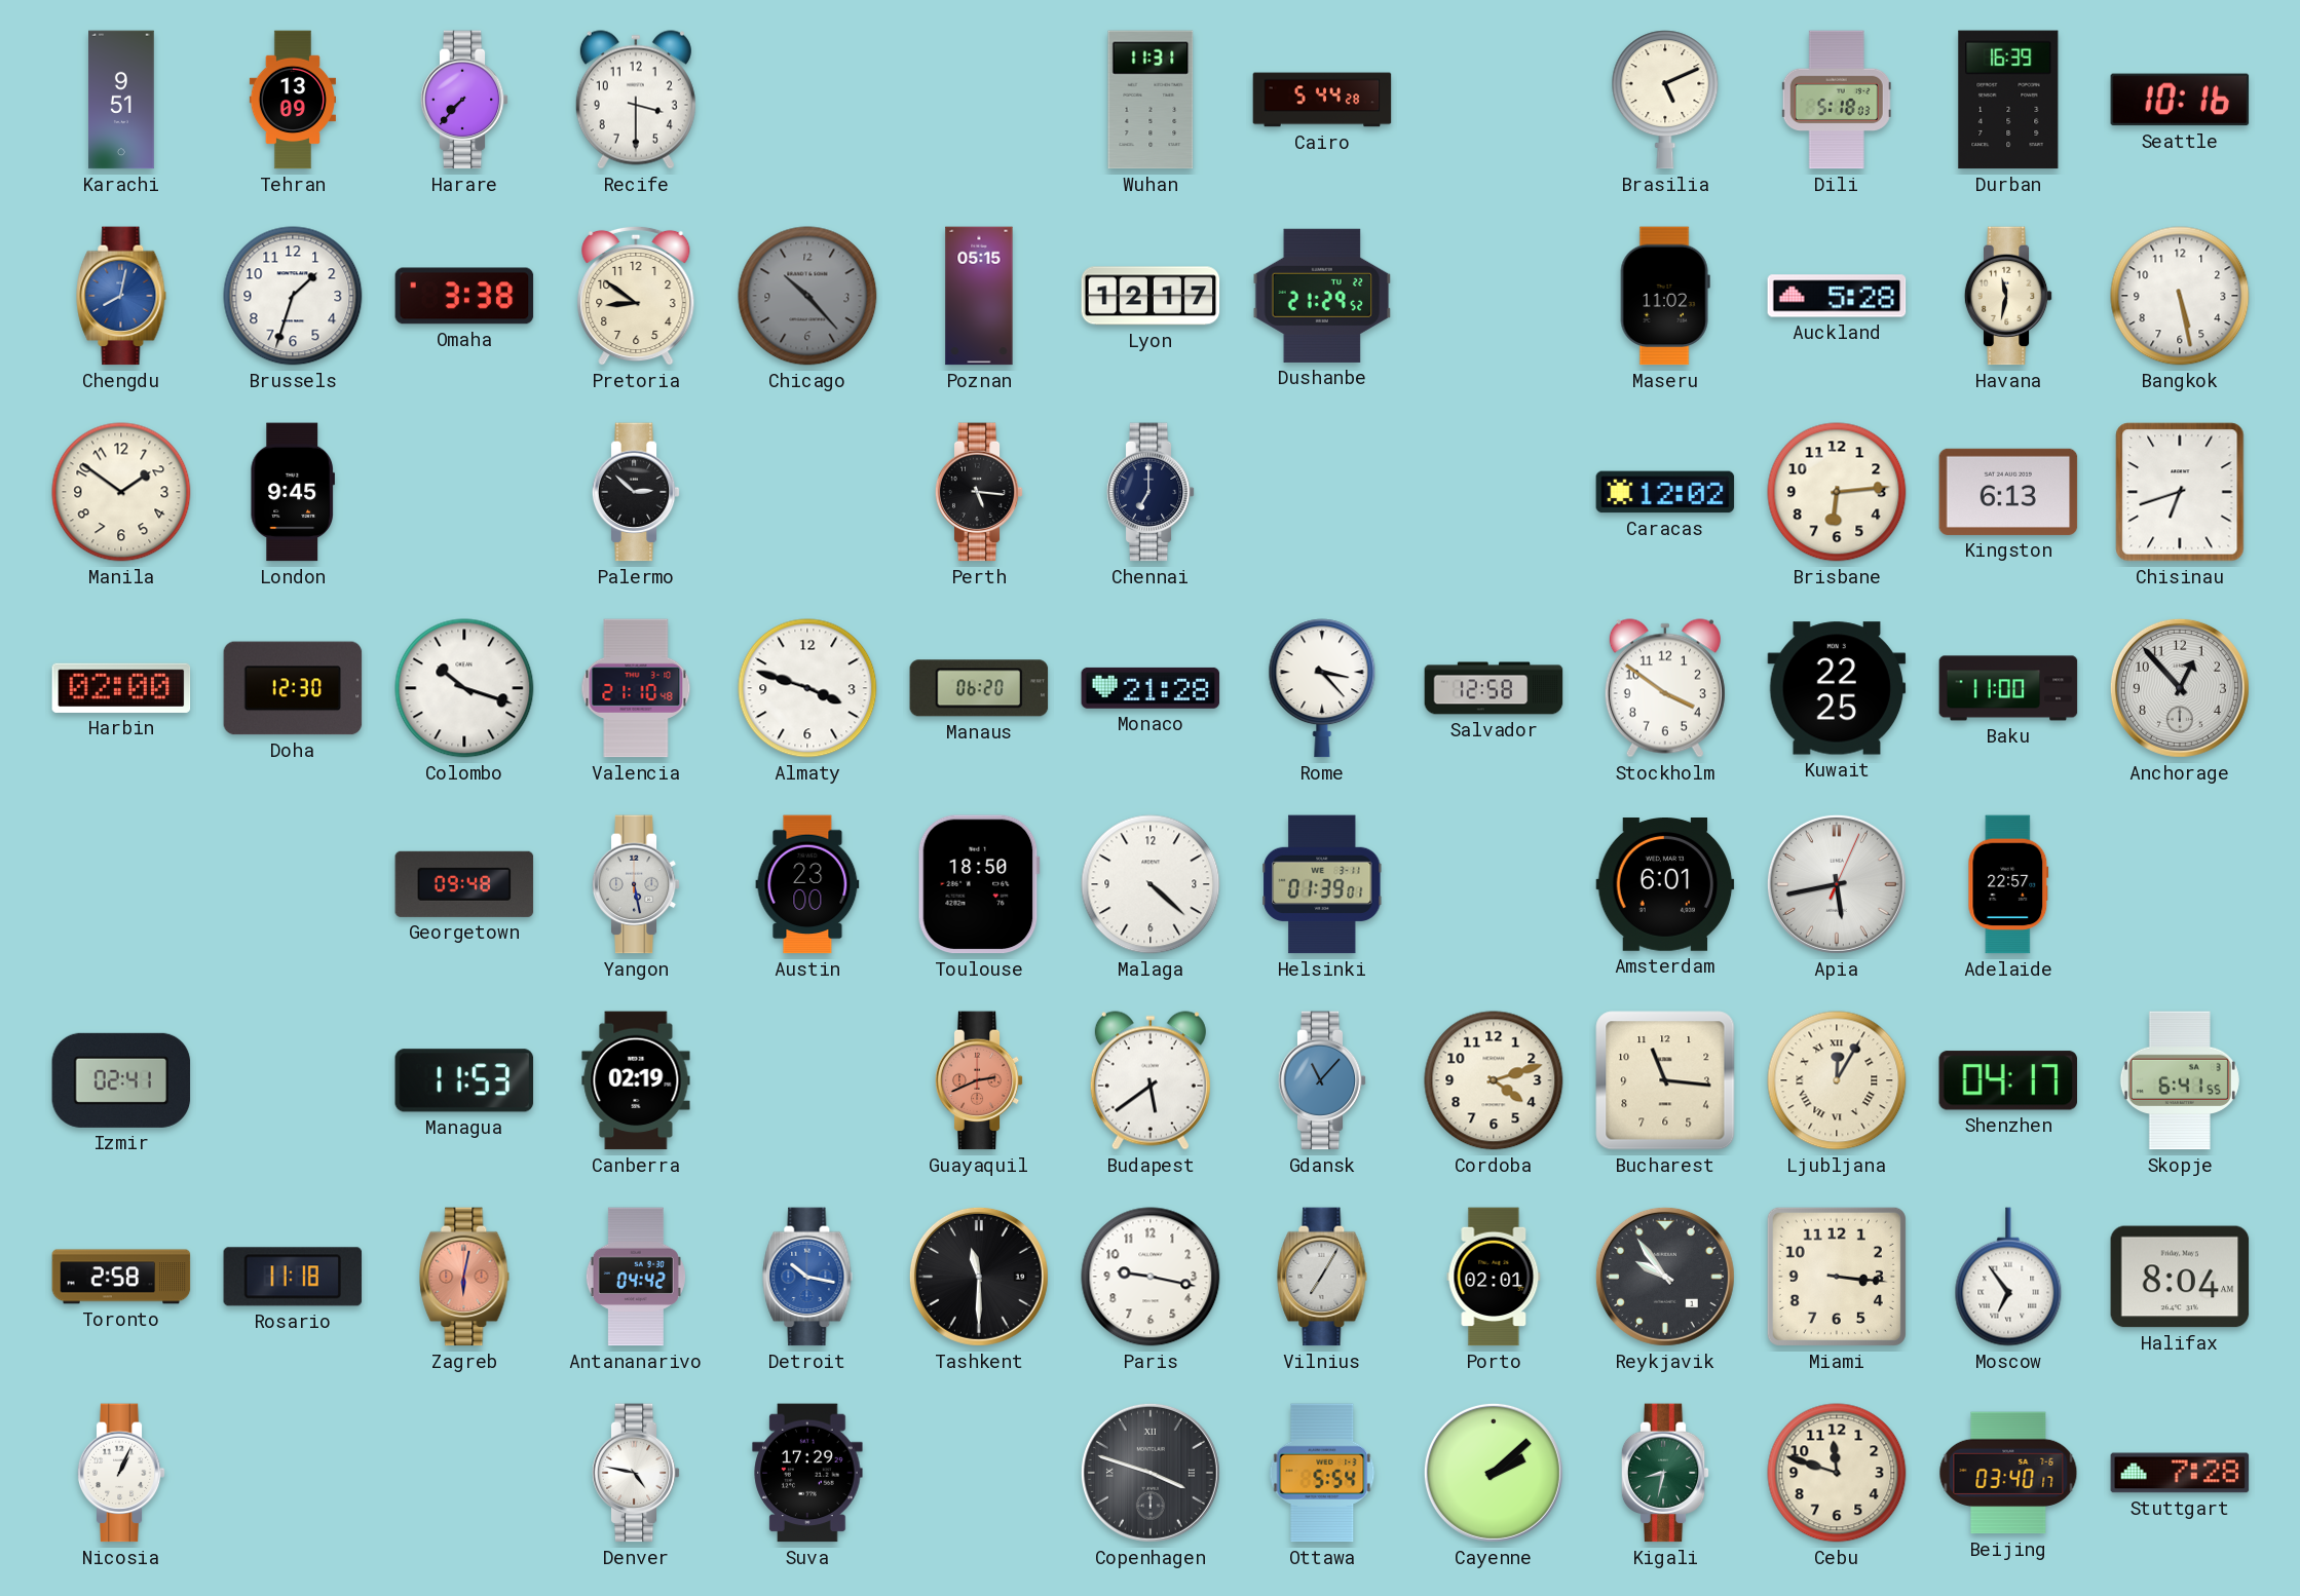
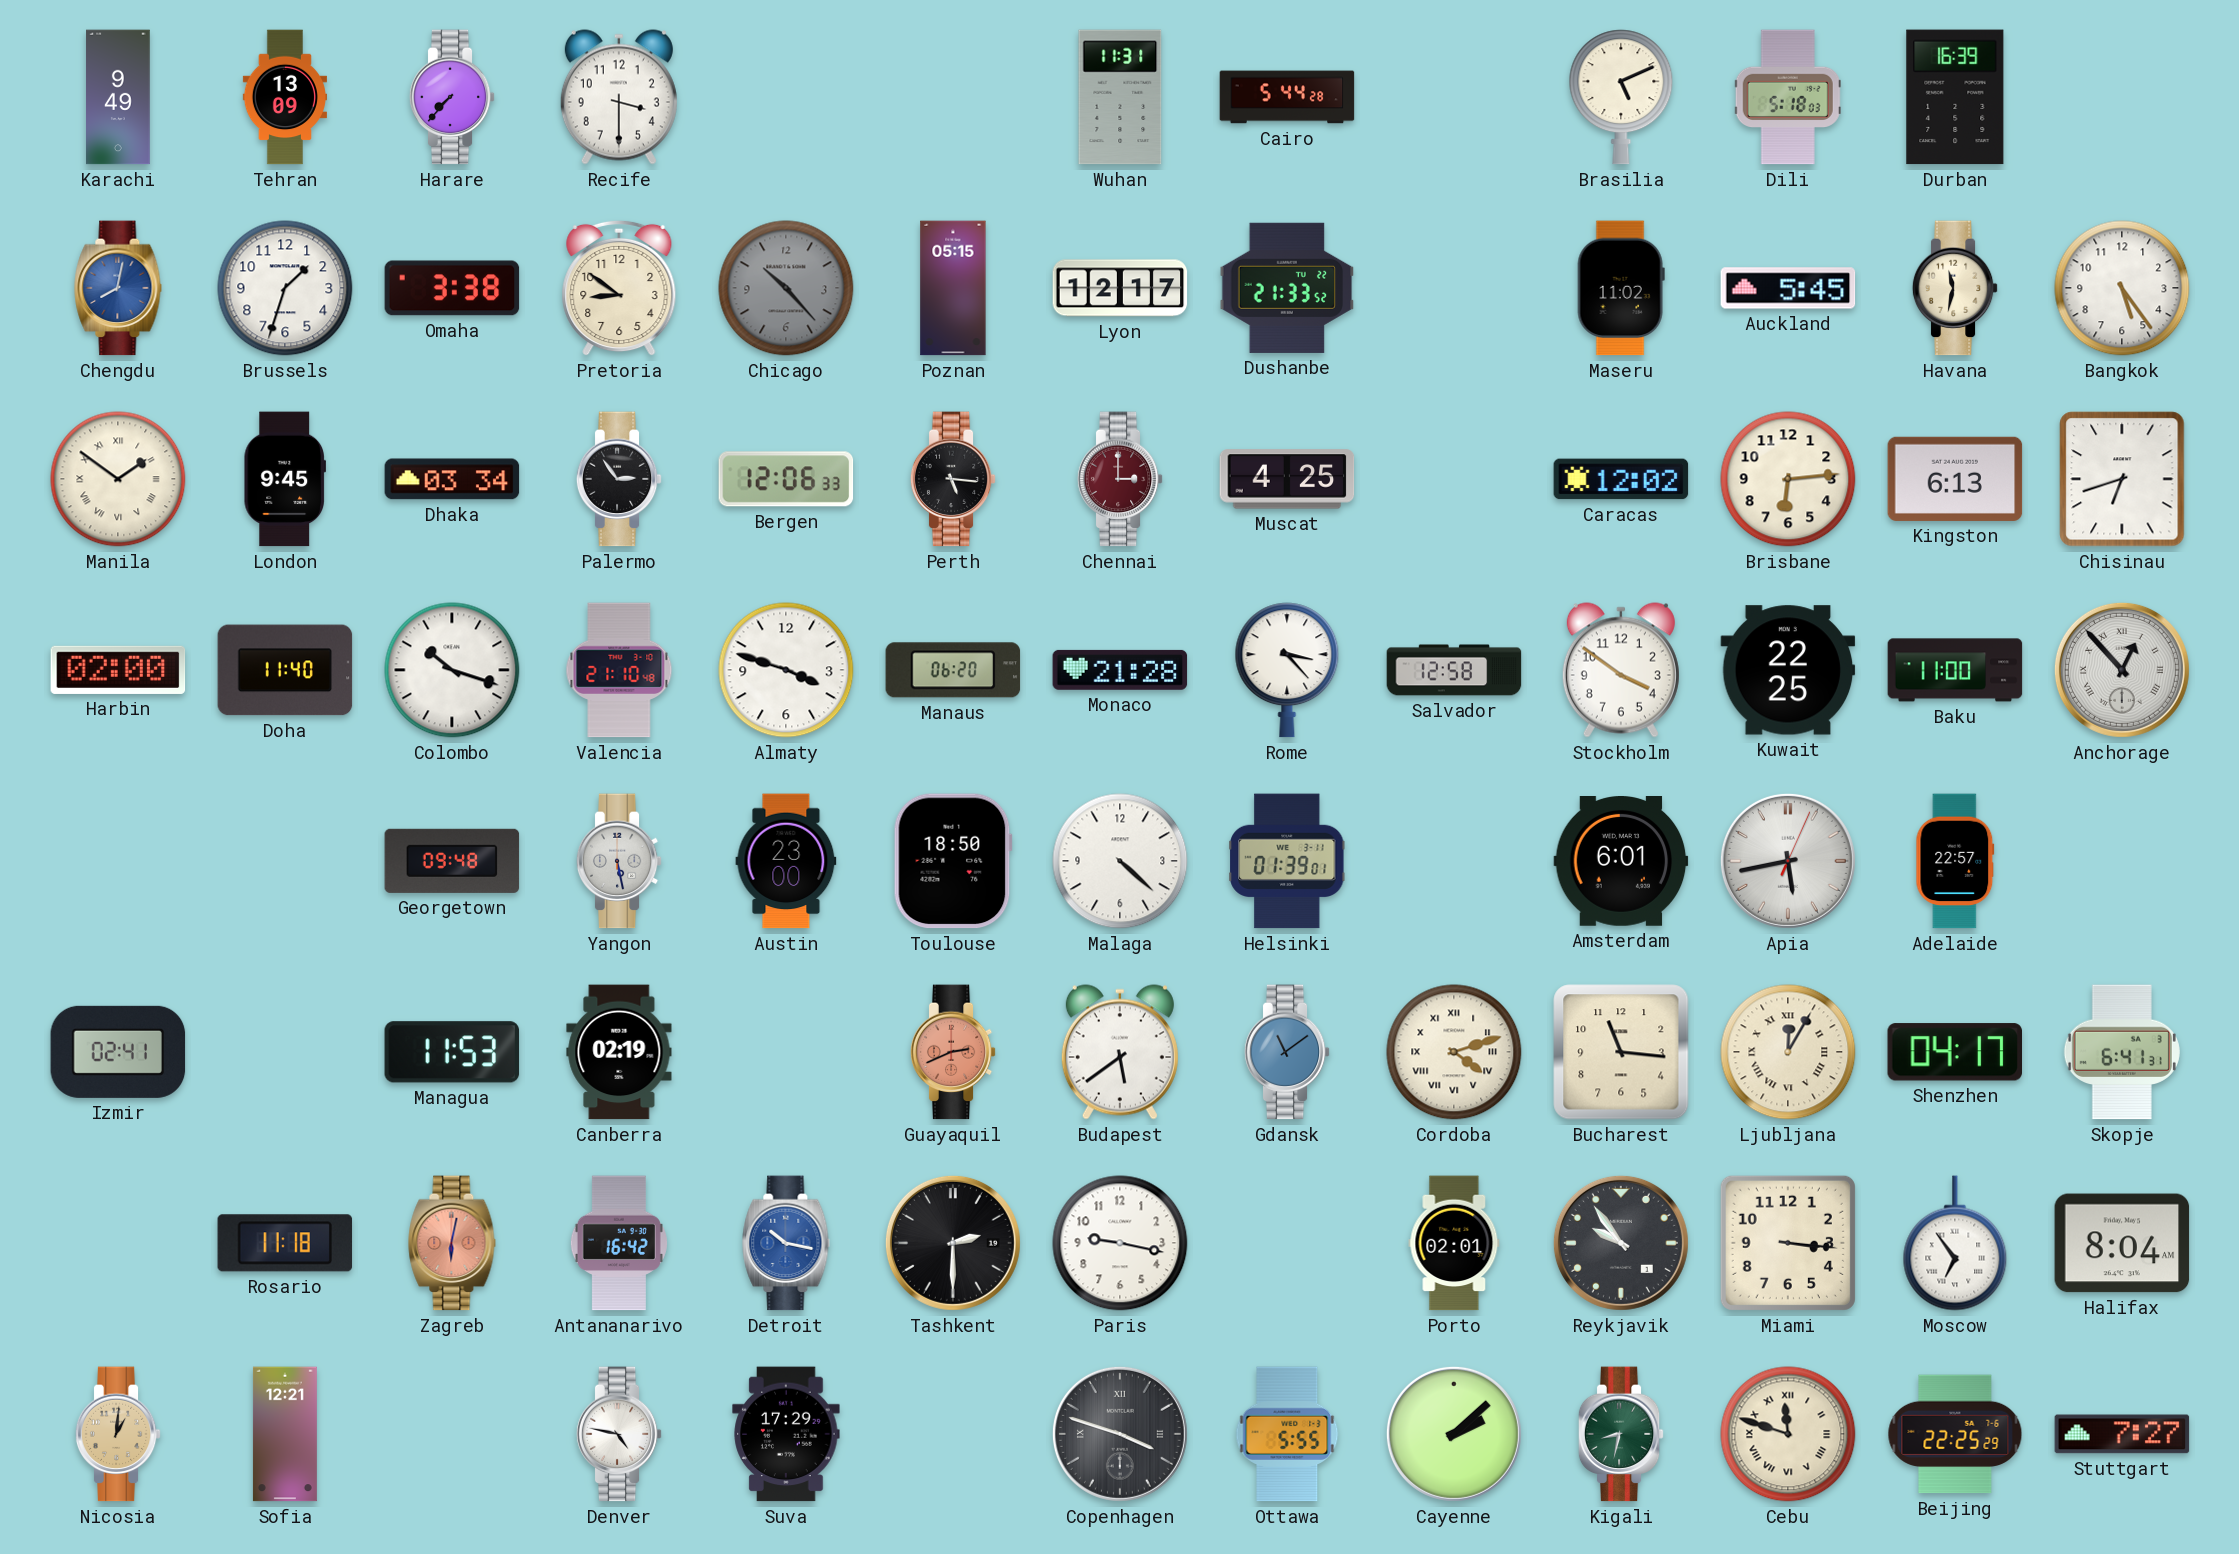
Karachi: 9:51 -> 9:49
Seattle: 10:16 -> none
Dushanbe: 21:29 -> 21:33
Auckland: 5:28 -> 5:45
Bangkok: 5:28 -> 5:24
Manila numerals: Arabic -> Roman
Dhaka: none -> 03:34
Palermo: 2:52 -> 2:54
Bergen: none -> 12:06
Chennai: 7:00 -> 3:00
Chennai dial: navy -> burgundy
Muscat: none -> 4:25
Doha: 12:30 -> 11:40
Anchorage numerals: Arabic -> Roman
Gdansk: 11:07 -> 11:09
Cordoba numerals: Arabic -> Roman
Skopje: 6:41:55 -> 6:41:31
Toronto: 2:58 -> none
Antananarivo: 04:42 -> 16:42
Tashkent: 11:30 -> 2:30
Vilnius: 7:05 -> none
Nicosia: 1:04 -> 1:01
Nicosia dial: white -> champagne
Sofia: none -> 12:21
Ottawa: 5:54 -> 5:55
Cebu numerals: Arabic -> Roman
Beijing: 03:40 -> 22:25
Stuttgart: 7:28 -> 7:27
